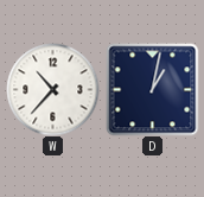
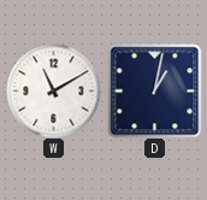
W: 10:37 -> 11:10
